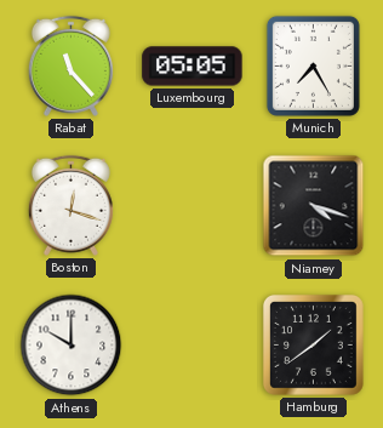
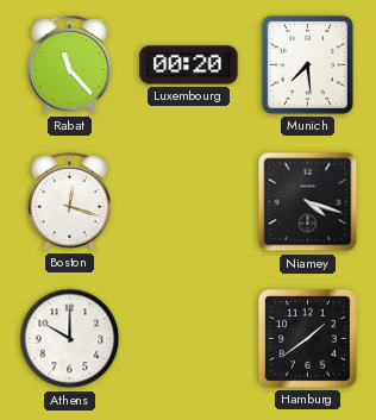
Luxembourg: 05:05 -> 00:20
Munich: 7:25 -> 7:29
